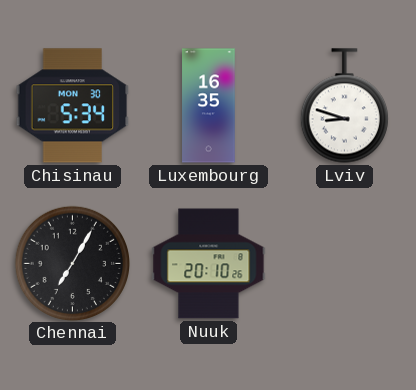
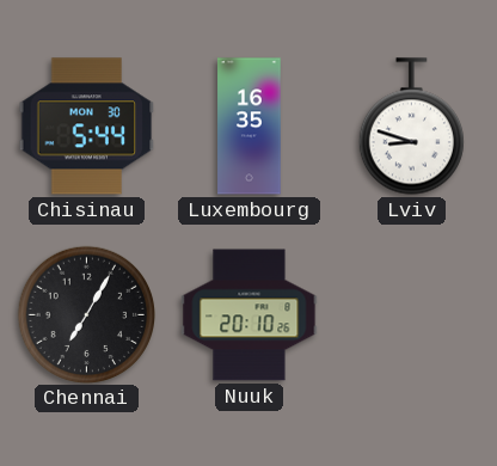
Chisinau: 5:34 -> 5:44
